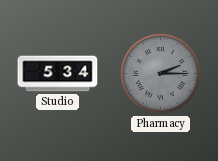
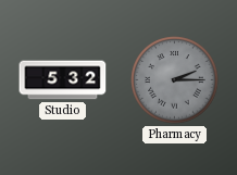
Studio: 5:34 -> 5:32
